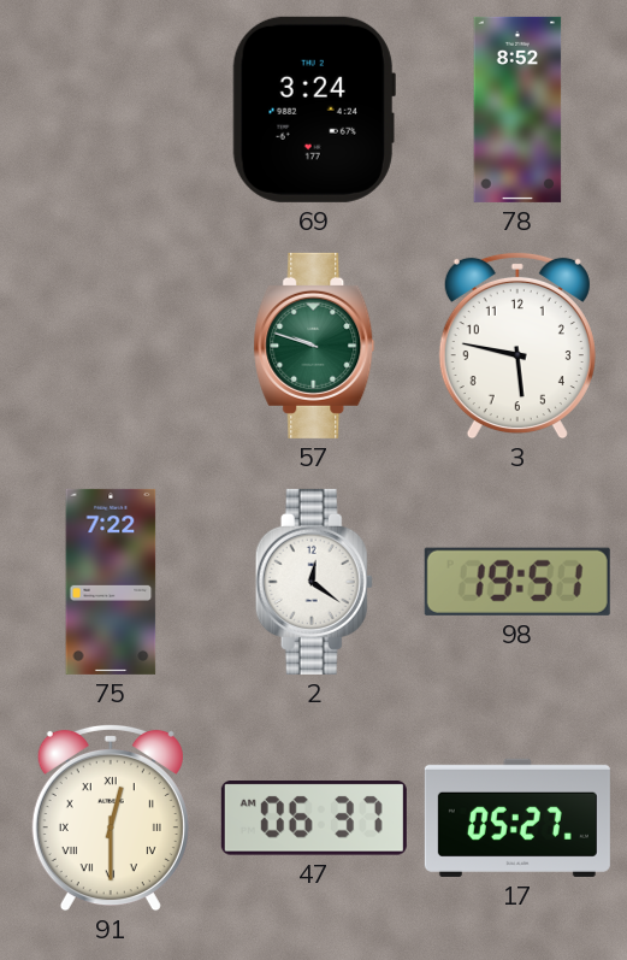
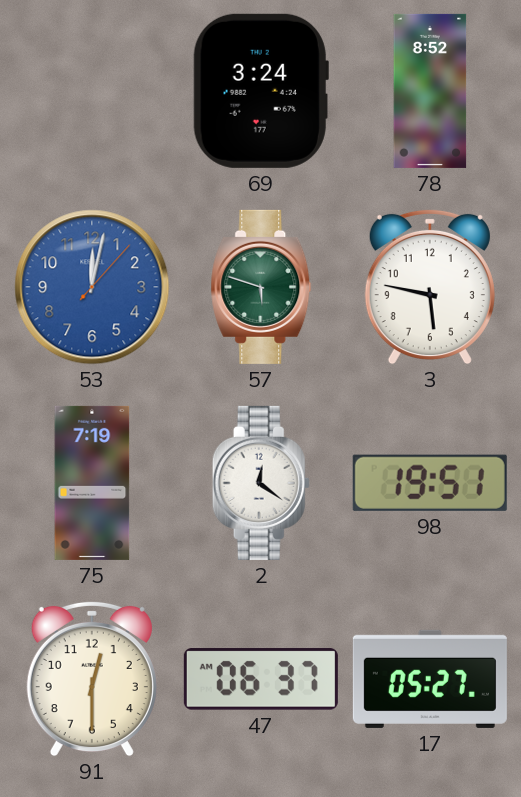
53: none -> 12:02
57: 9:48 -> 5:48
75: 7:22 -> 7:19
91 numerals: Roman -> Arabic
